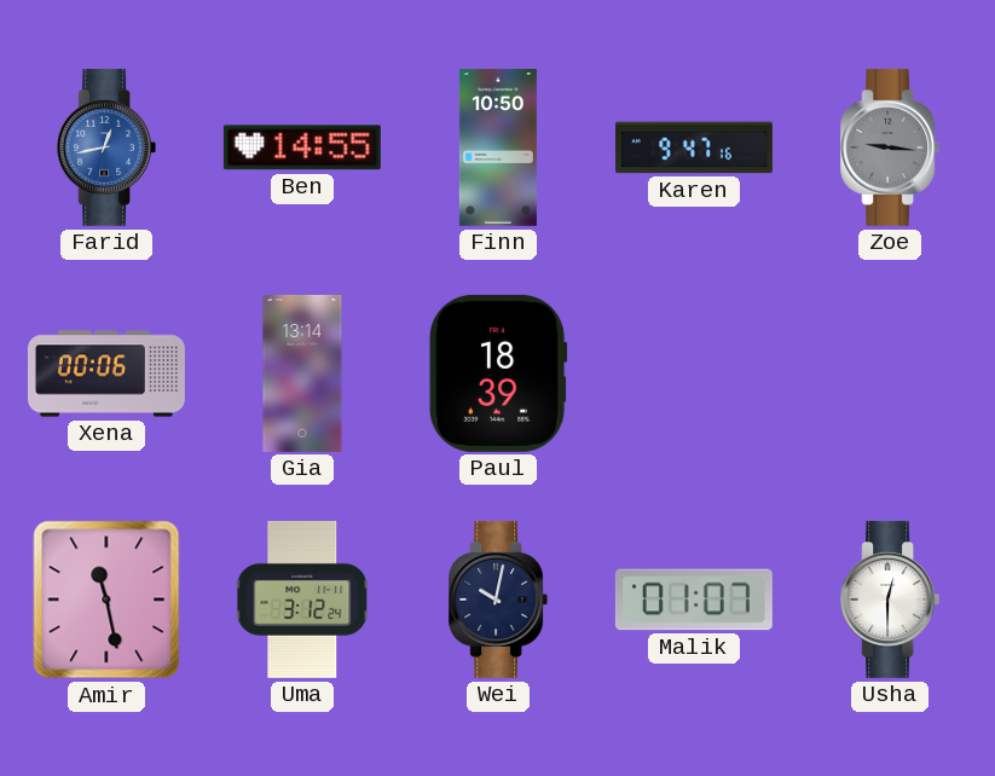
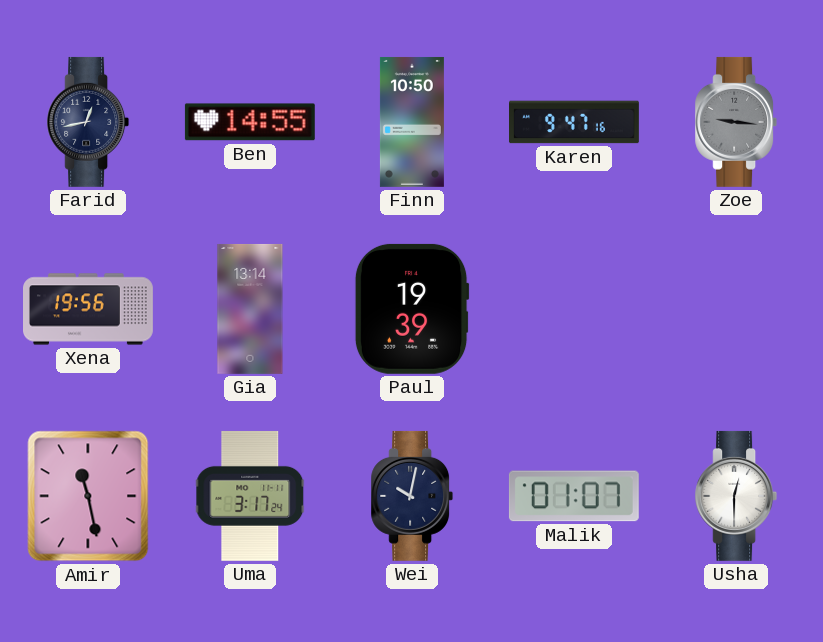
Farid dial: blue -> navy
Xena: 00:06 -> 19:56
Paul: 18:39 -> 19:39
Uma: 3:12 -> 3:17
